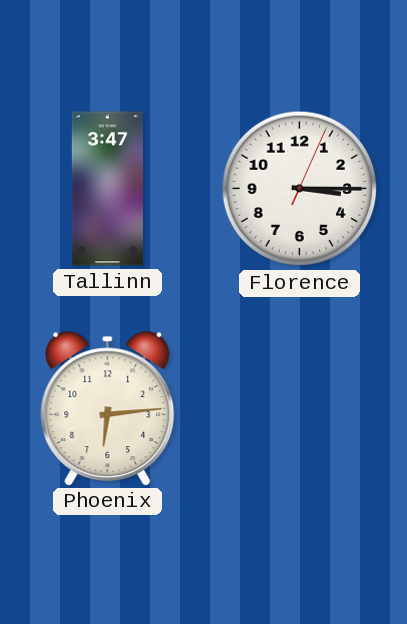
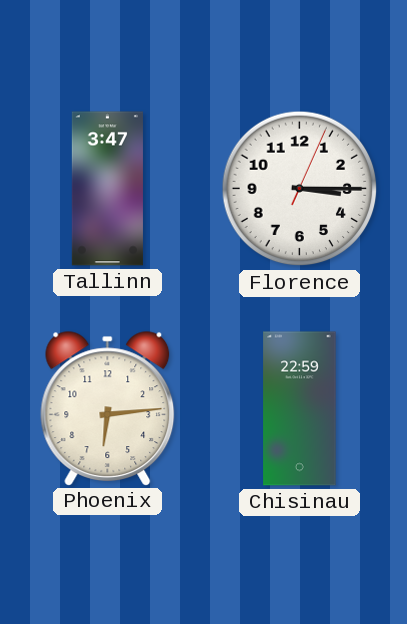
Chisinau: none -> 22:59
